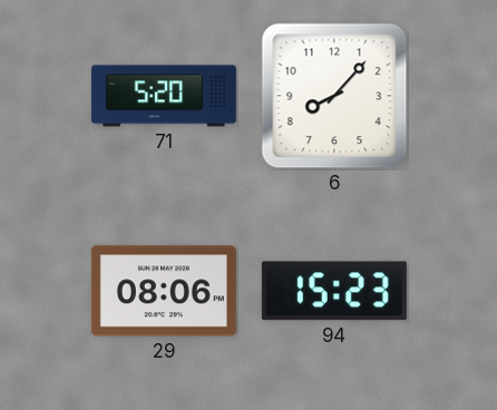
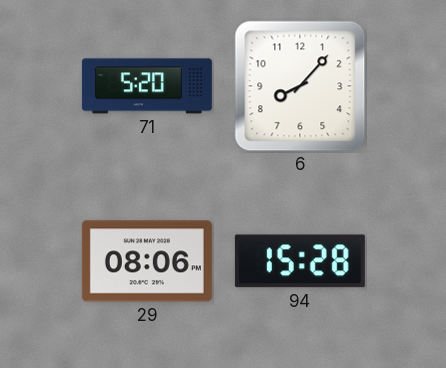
94: 15:23 -> 15:28
